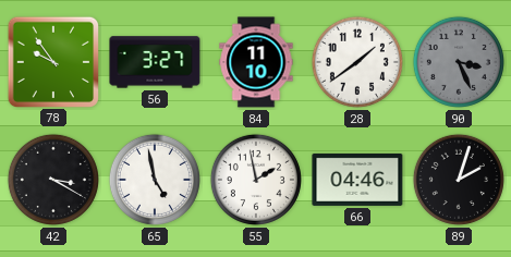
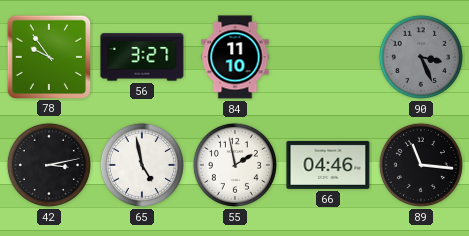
28: 1:39 -> none
42: 3:20 -> 3:13
89: 2:03 -> 11:16
